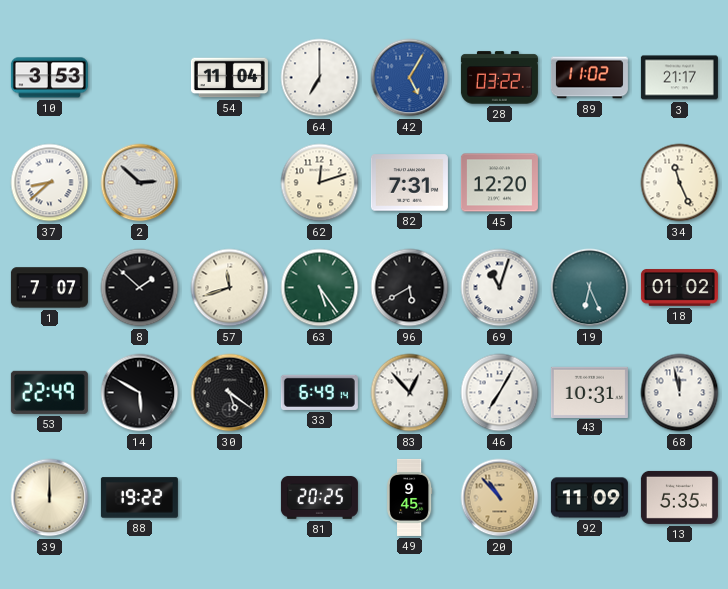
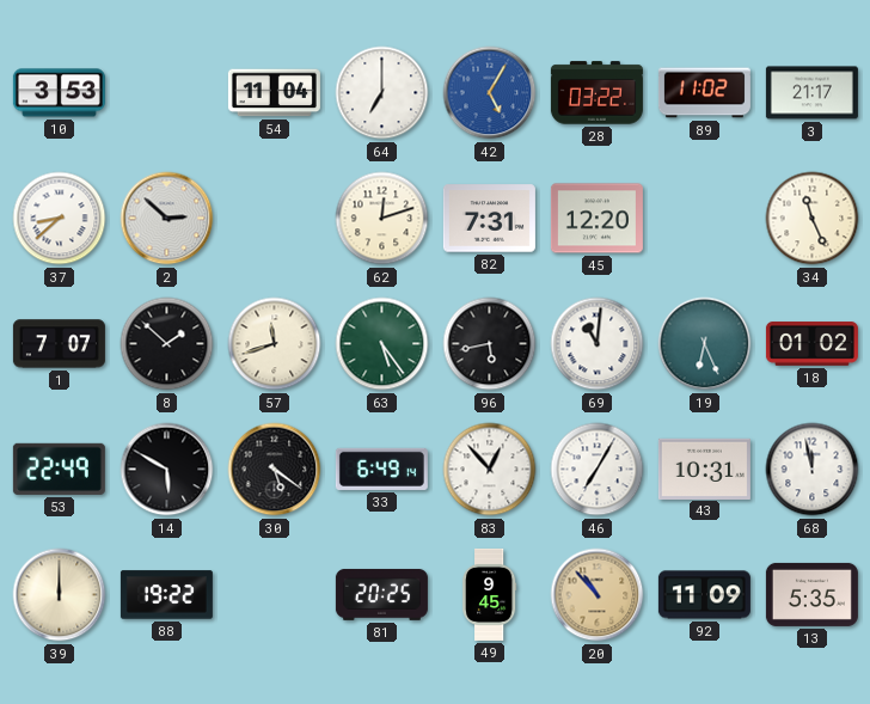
96: 5:40 -> 5:43
69: 11:03 -> 11:01
